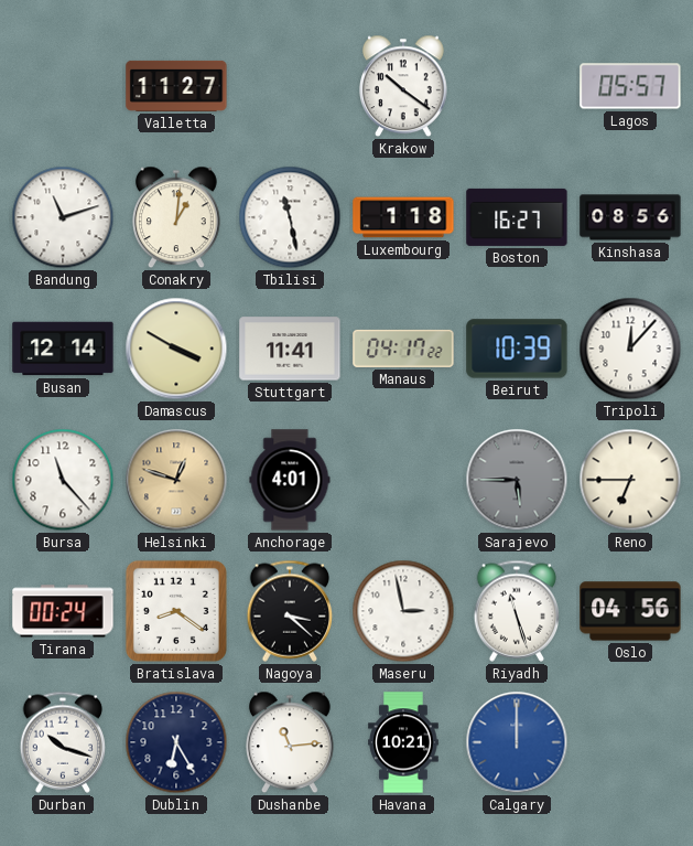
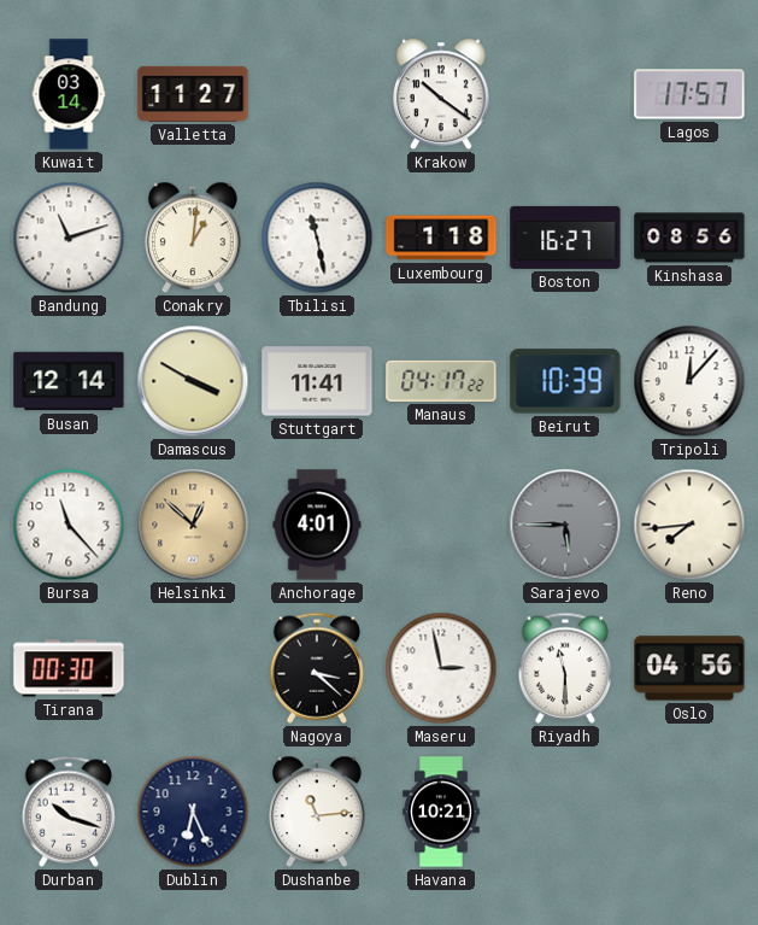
Kuwait: none -> 03:14
Lagos: 05:57 -> 17:57
Helsinki: 12:48 -> 12:52
Reno: 6:45 -> 7:44
Tirana: 00:24 -> 00:30
Bratislava: 8:21 -> none
Riyadh: 11:27 -> 11:30
Dublin: 6:25 -> 6:26
Calgary: 12:00 -> none
